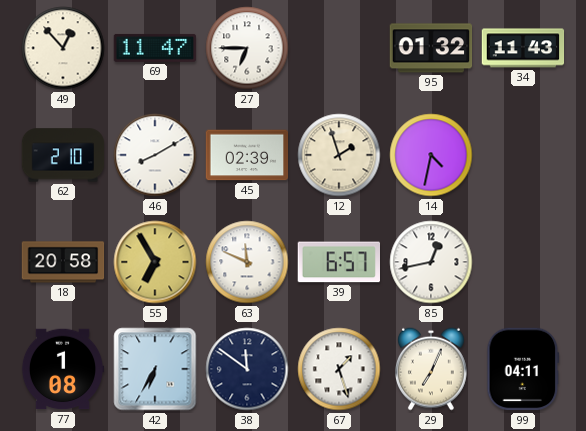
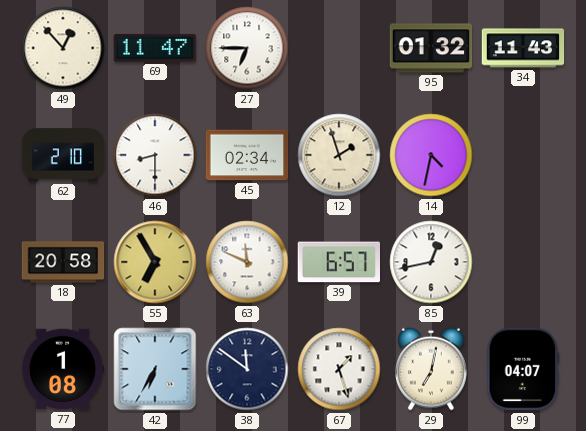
46: 8:10 -> 8:30
45: 02:39 -> 02:34
29: 7:04 -> 7:02
99: 04:11 -> 04:07
